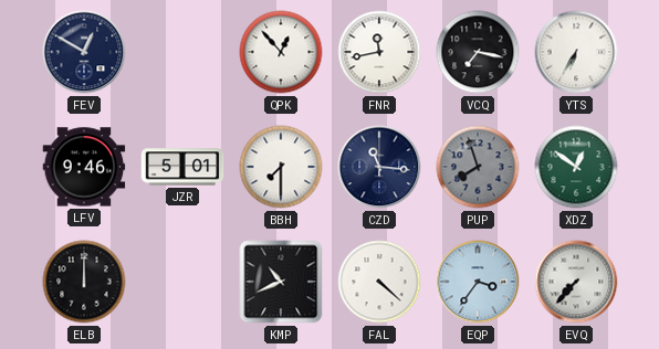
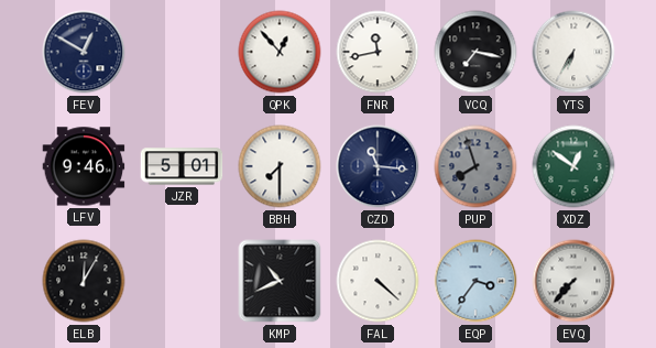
ELB: 12:00 -> 12:05
